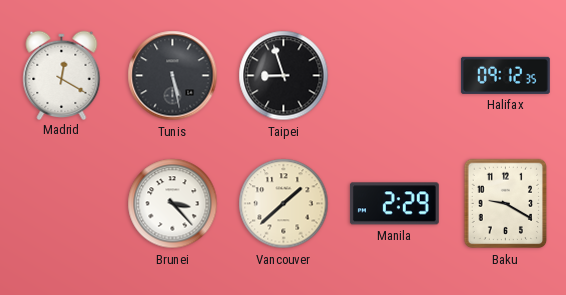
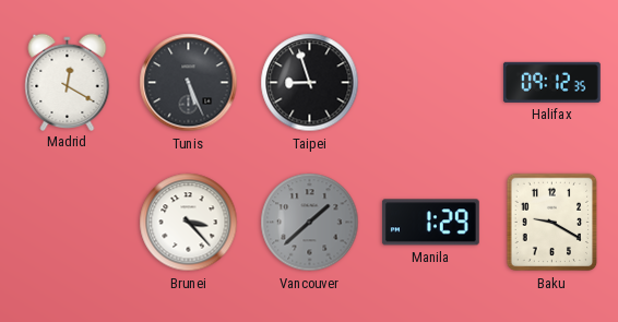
Tunis: 5:28 -> 5:26
Vancouver dial: cream -> grey
Manila: 2:29 -> 1:29
